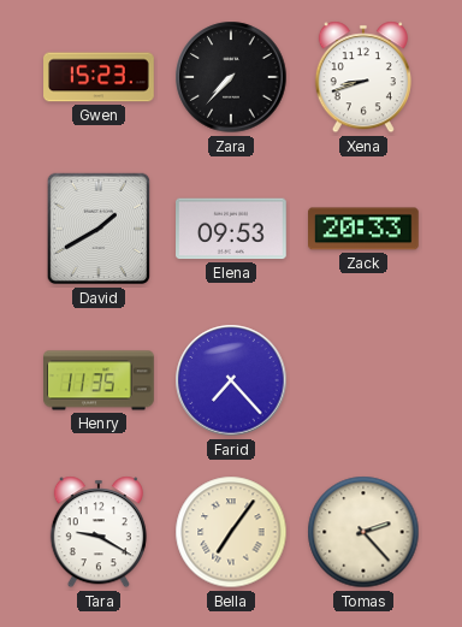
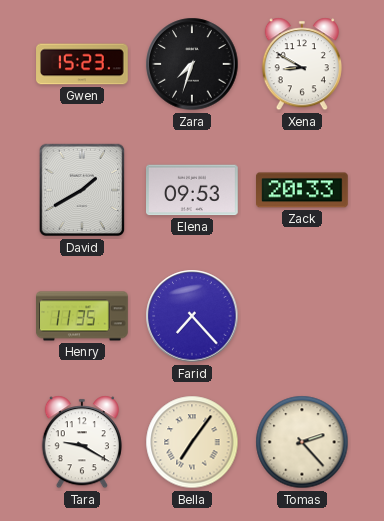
Zara: 7:37 -> 7:33
Xena: 8:42 -> 8:50
